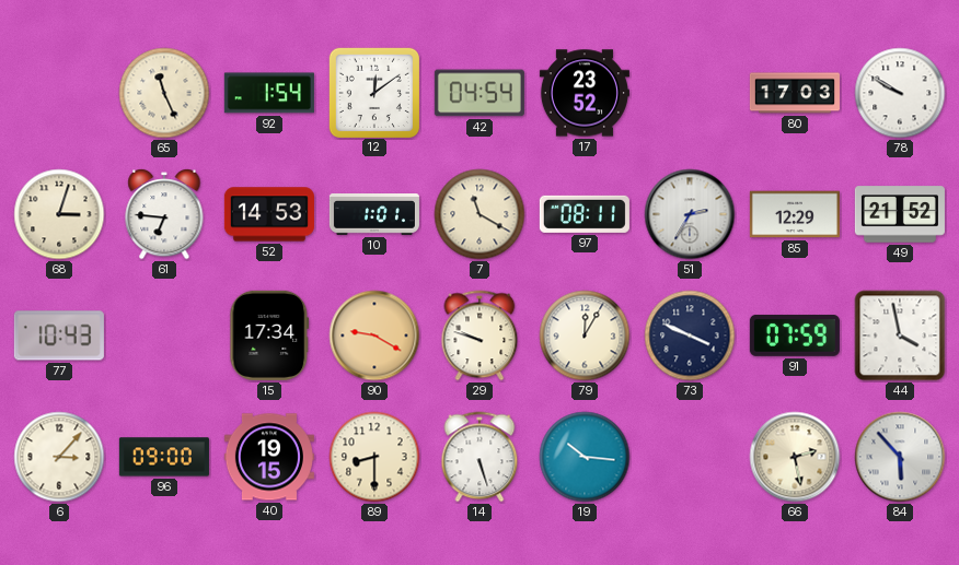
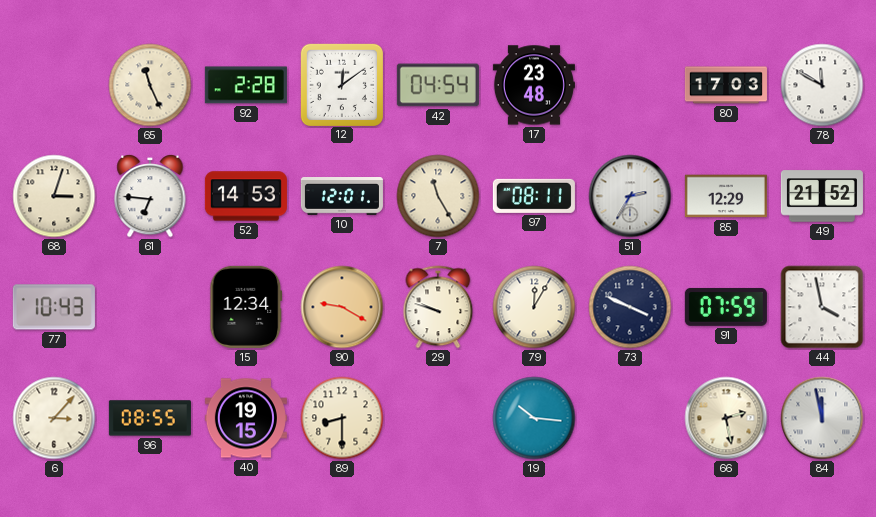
92: 1:54 -> 2:28
17: 23:52 -> 23:48
78: 9:50 -> 11:50
10: 1:01 -> 12:01
7: 11:20 -> 11:25
15: 17:34 -> 12:34
96: 09:00 -> 08:55
14: 5:27 -> none
84: 5:53 -> 11:58
